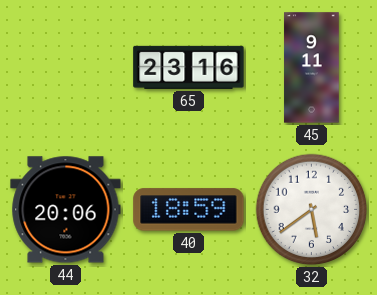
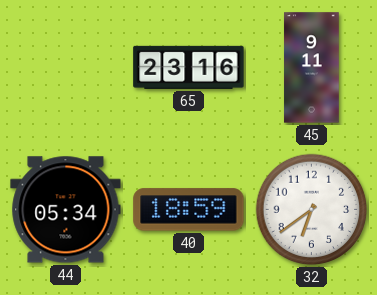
44: 20:06 -> 05:34
32: 5:39 -> 6:39
